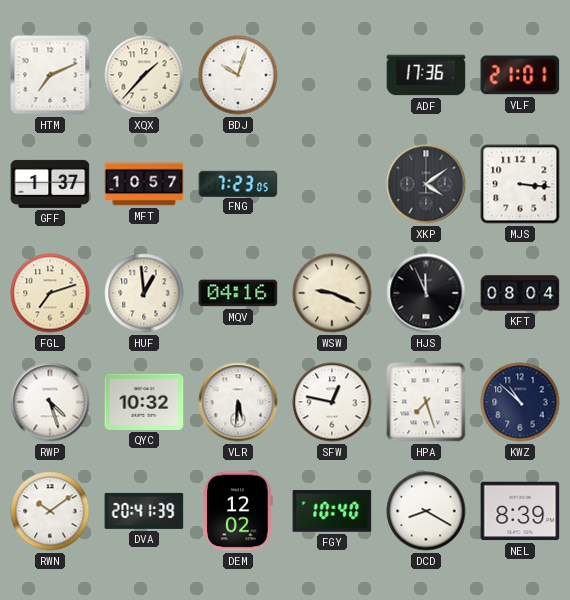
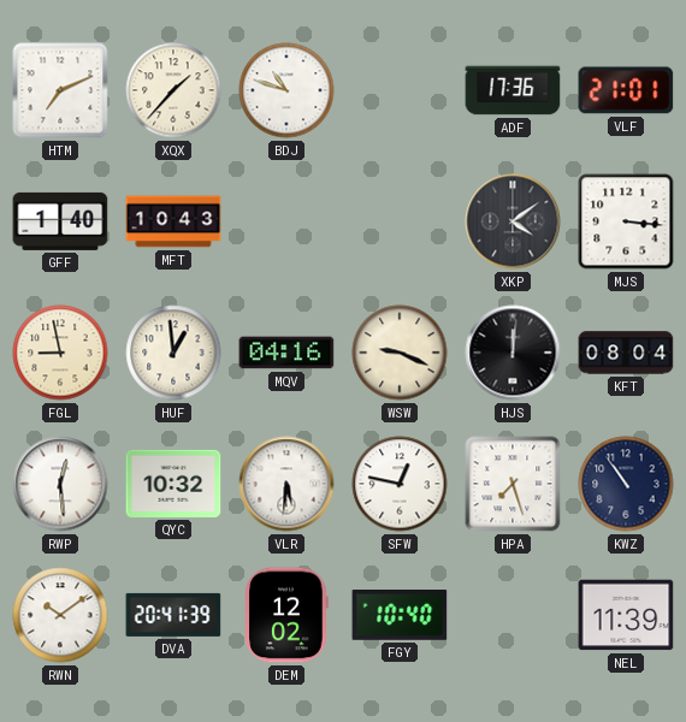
BDJ: 10:03 -> 10:48
GFF: 1:37 -> 1:40
MFT: 10:57 -> 10:43
FNG: 7:23 -> none
FGL: 7:12 -> 8:58
HJS: 11:56 -> 12:01
RWP: 4:27 -> 12:29
KWZ: 10:52 -> 10:54
DCD: 8:20 -> none
NEL: 8:39 -> 11:39
